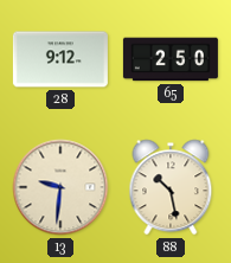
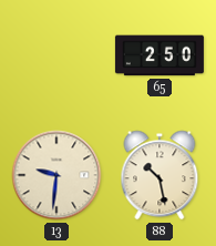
28: 9:12 -> none
